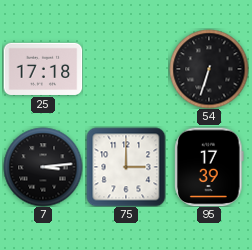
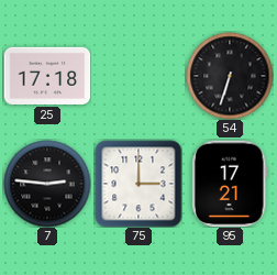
7: 3:14 -> 2:46
95: 17:39 -> 17:21
